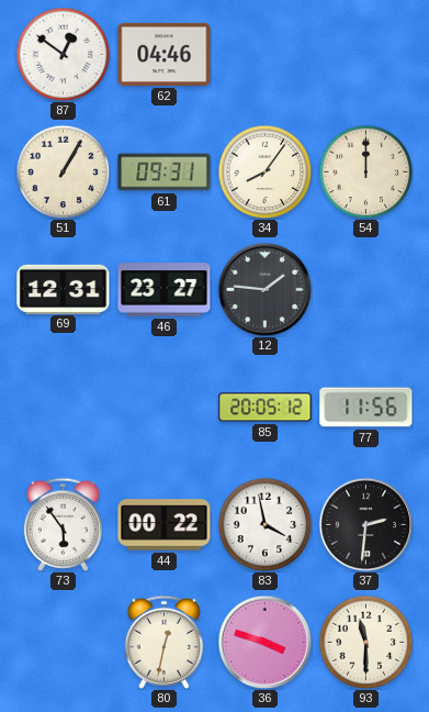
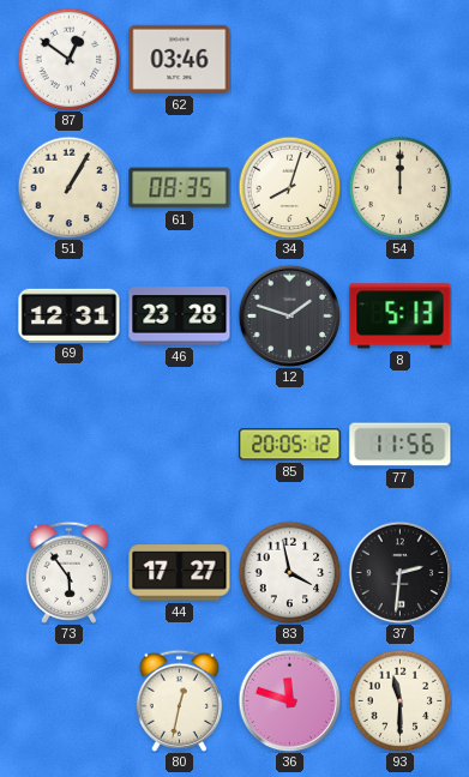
62: 04:46 -> 03:46
61: 09:31 -> 08:35
34: 8:06 -> 8:03
46: 23:27 -> 23:28
12: 1:46 -> 1:48
8: none -> 5:13
44: 00:22 -> 17:27
36: 3:48 -> 11:48
